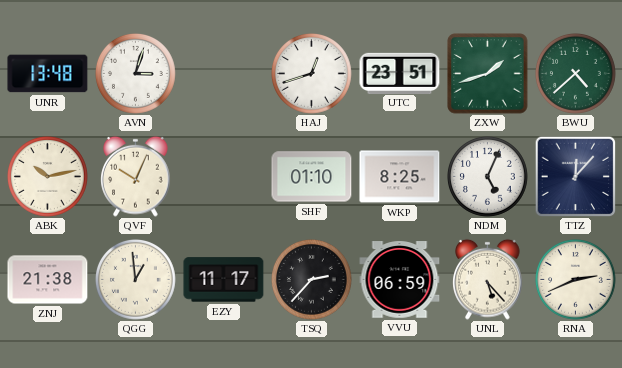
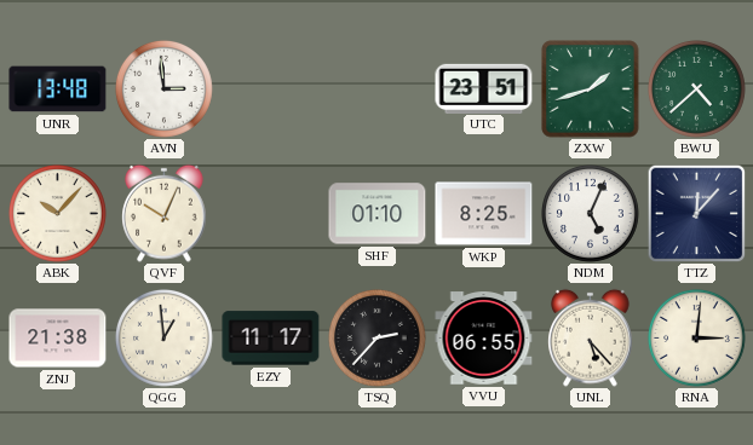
AVN: 3:03 -> 2:59
HAJ: 12:42 -> none
ABK: 10:13 -> 10:07
VVU: 06:59 -> 06:55
RNA: 2:41 -> 3:01
